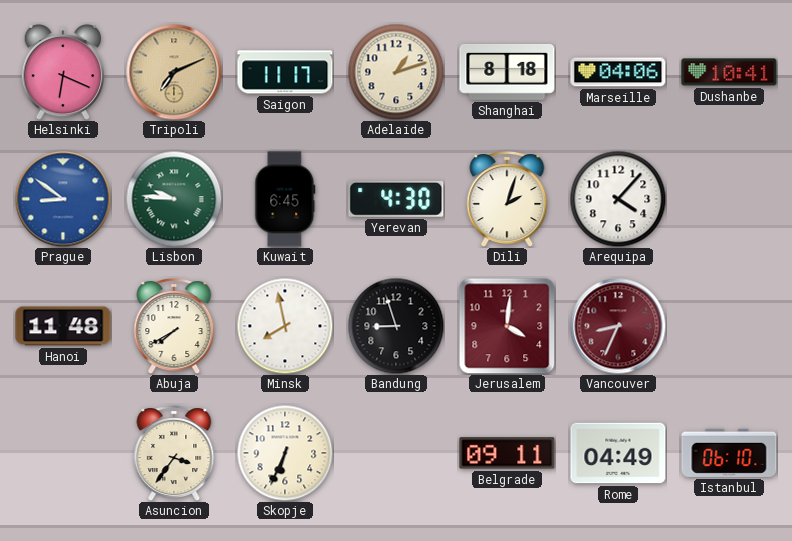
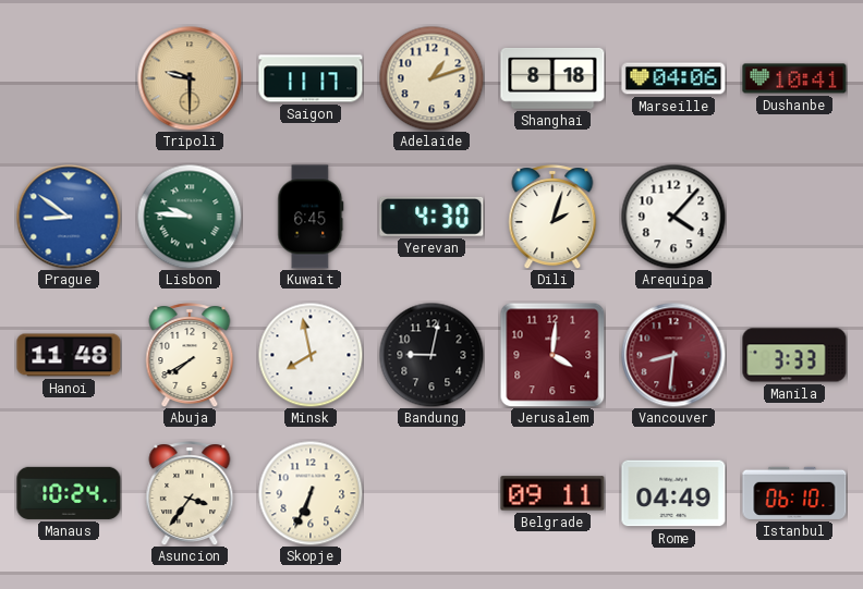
Helsinki: 6:19 -> none
Tripoli: 7:11 -> 9:30
Bandung: 8:57 -> 9:02
Vancouver: 8:34 -> 8:31
Manila: none -> 3:33
Manaus: none -> 10:24
